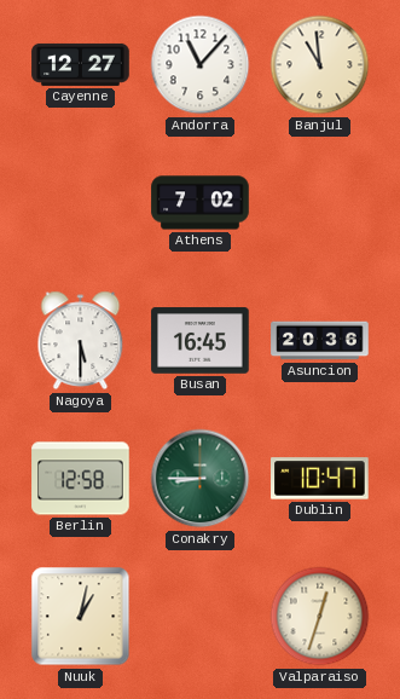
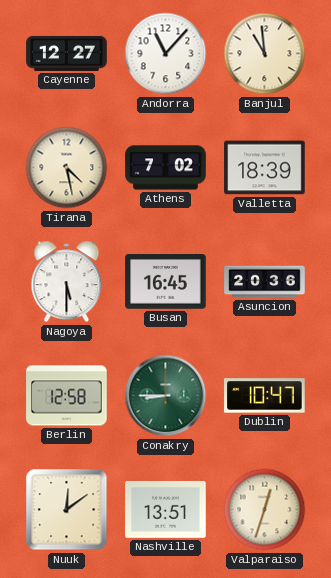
Tirana: none -> 4:28
Valletta: none -> 18:39
Nuuk: 1:02 -> 12:09
Nashville: none -> 13:51
